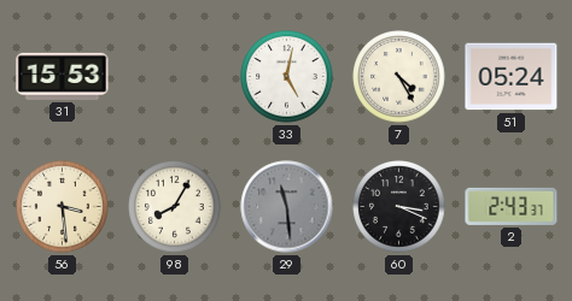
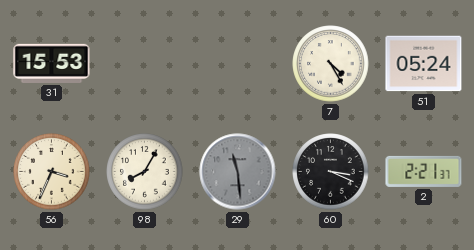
33: 5:02 -> none
56: 3:29 -> 3:34
2: 2:43 -> 2:21
